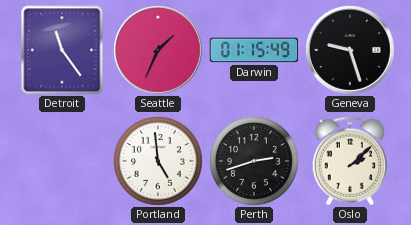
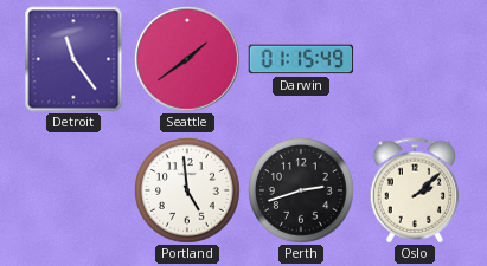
Seattle: 1:34 -> 1:39
Geneva: 9:27 -> none
